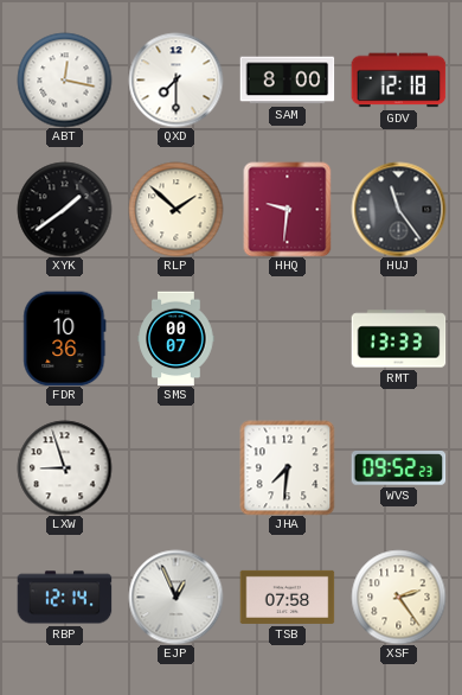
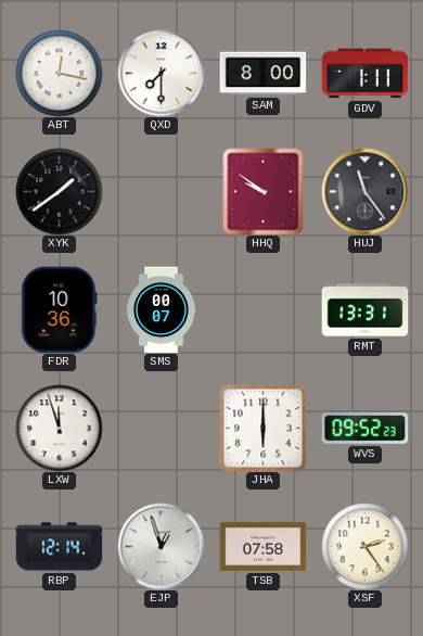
GDV: 12:18 -> 1:11
RLP: 1:52 -> none
HHQ: 9:31 -> 9:51
RMT: 13:33 -> 13:31
LXW: 8:57 -> 11:57
JHA: 7:31 -> 6:00
EJP: 12:56 -> 12:57
